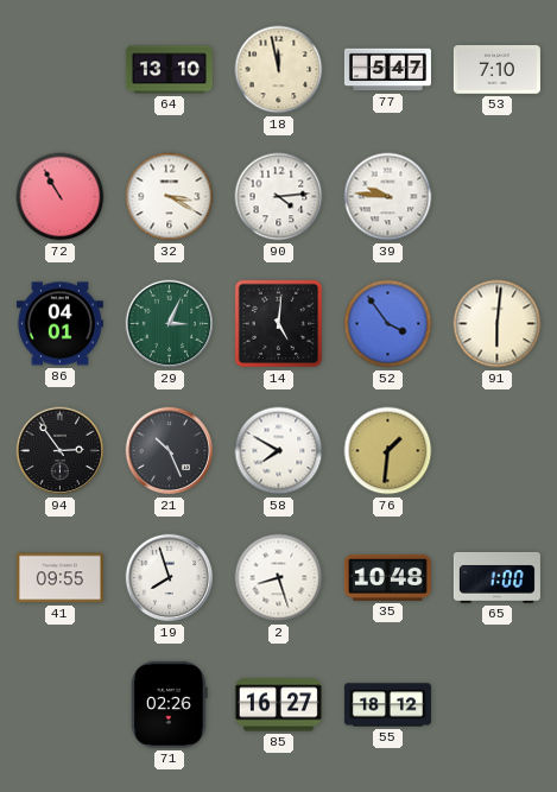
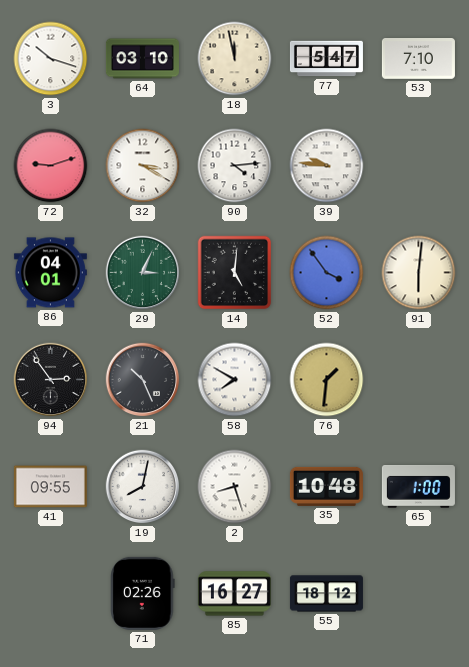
3: none -> 10:18
64: 13:10 -> 03:10
72: 10:55 -> 9:12
19: 7:57 -> 8:02
